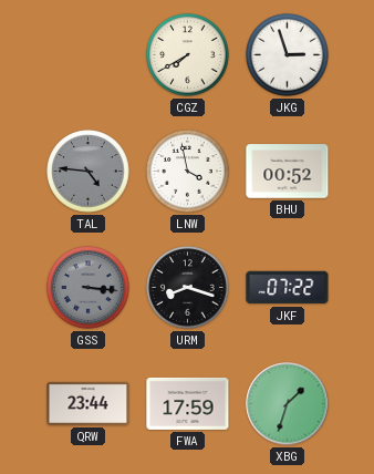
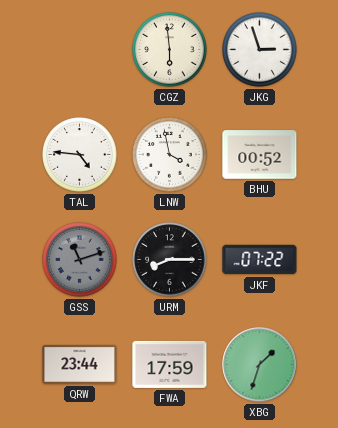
CGZ: 7:40 -> 5:59
TAL dial: grey -> white
GSS: 3:16 -> 11:12
URM: 8:18 -> 8:15
